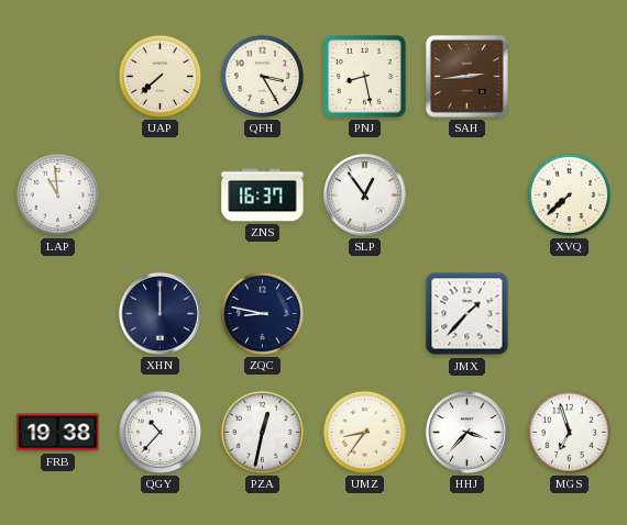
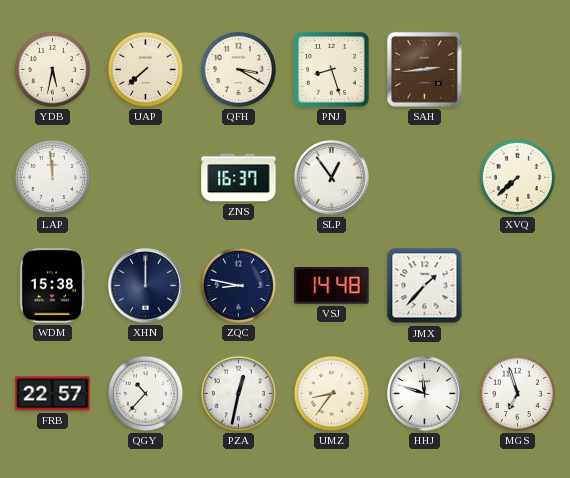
YDB: none -> 5:32
QFH: 3:25 -> 3:20
PNJ: 8:28 -> 8:27
LAP: 10:59 -> 11:59
WDM: none -> 15:38
VSJ: none -> 14:48
FRB: 19:38 -> 22:57
HHJ: 3:37 -> 11:48
